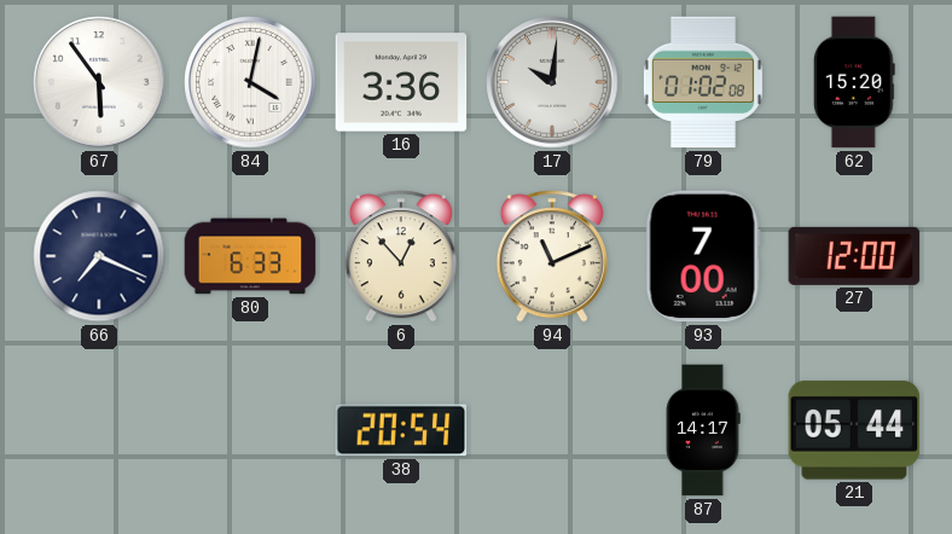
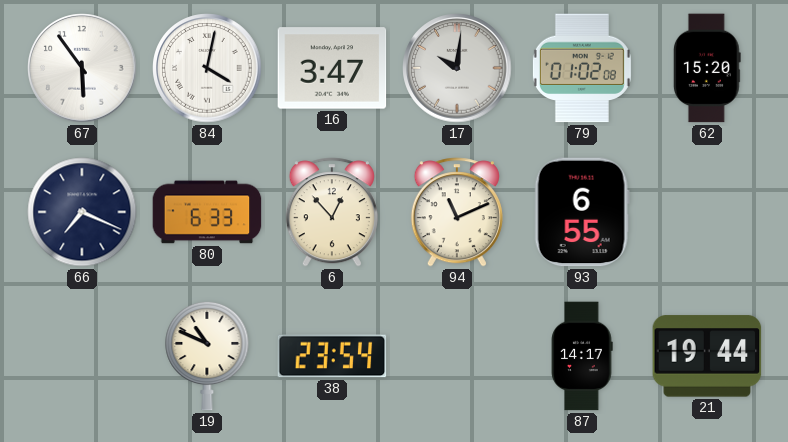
16: 3:36 -> 3:47
93: 7:00 -> 6:55
27: 12:00 -> none
19: none -> 10:49
38: 20:54 -> 23:54
21: 05:44 -> 19:44
